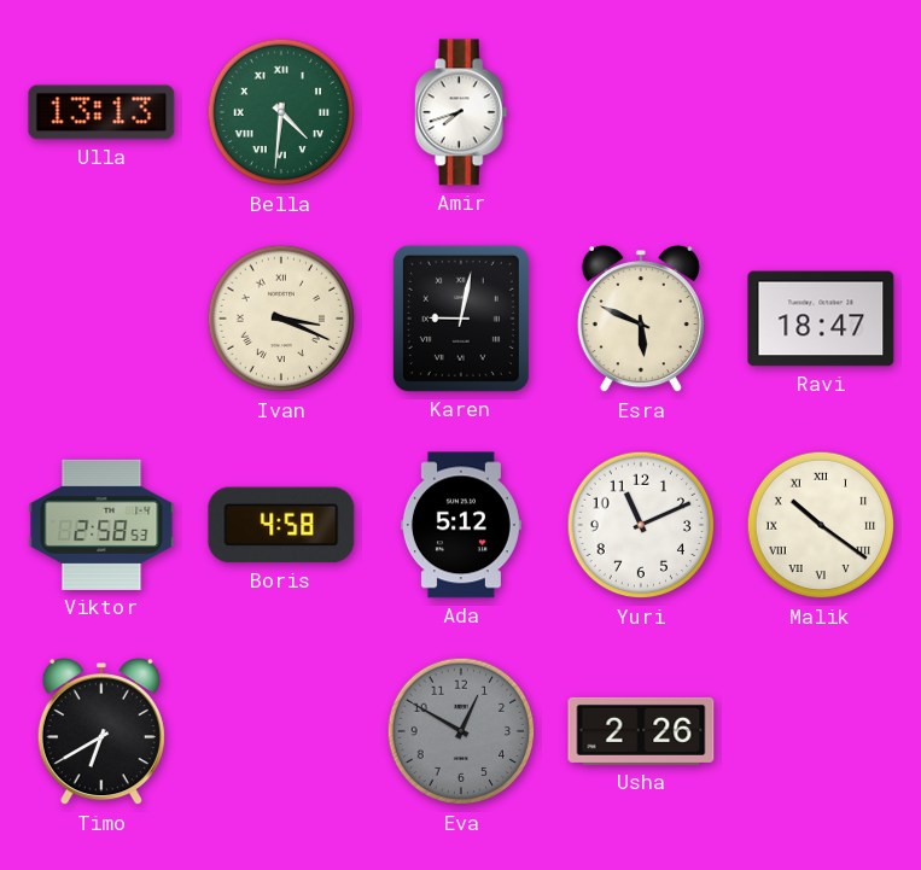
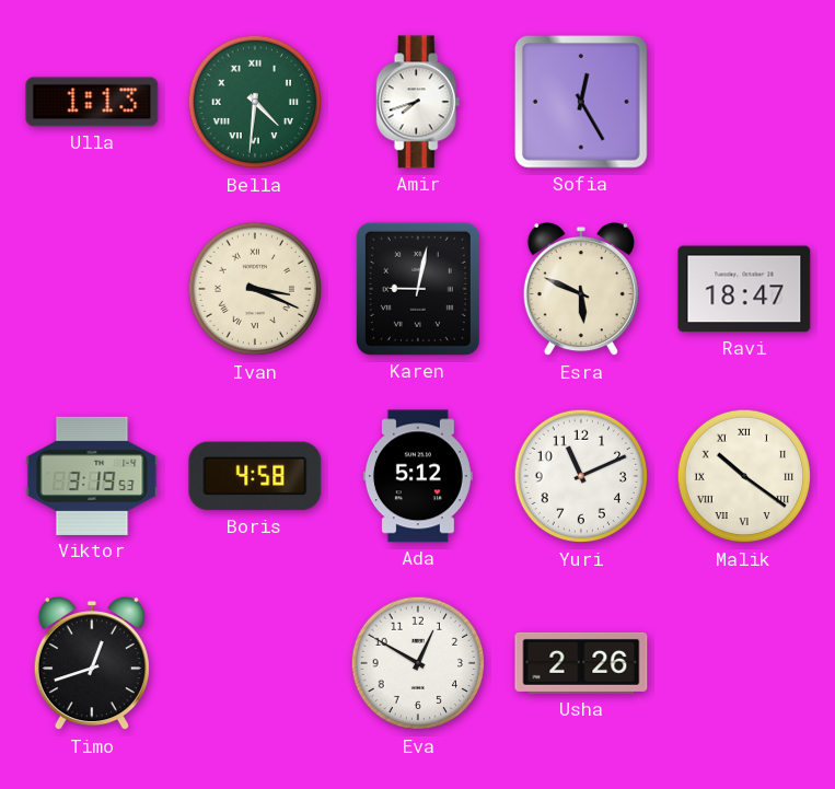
Ulla: 13:13 -> 1:13
Sofia: none -> 12:25
Viktor: 2:58 -> 3:19
Timo: 6:40 -> 12:42
Eva dial: grey -> white
